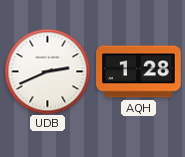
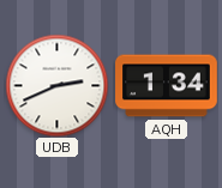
AQH: 1:28 -> 1:34
